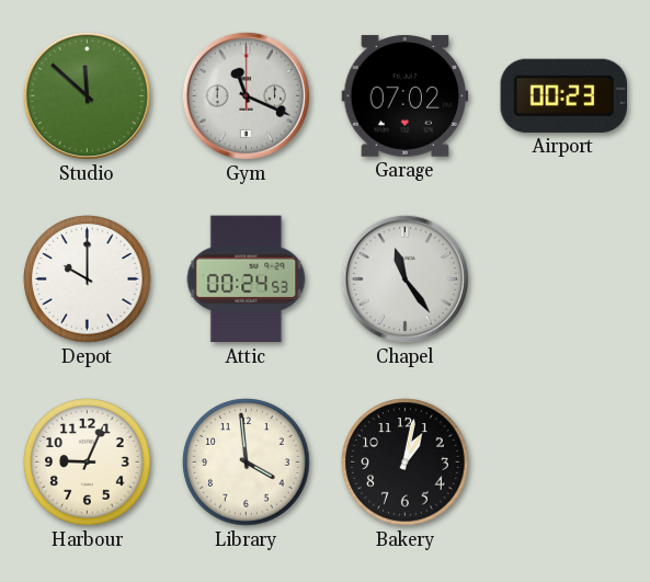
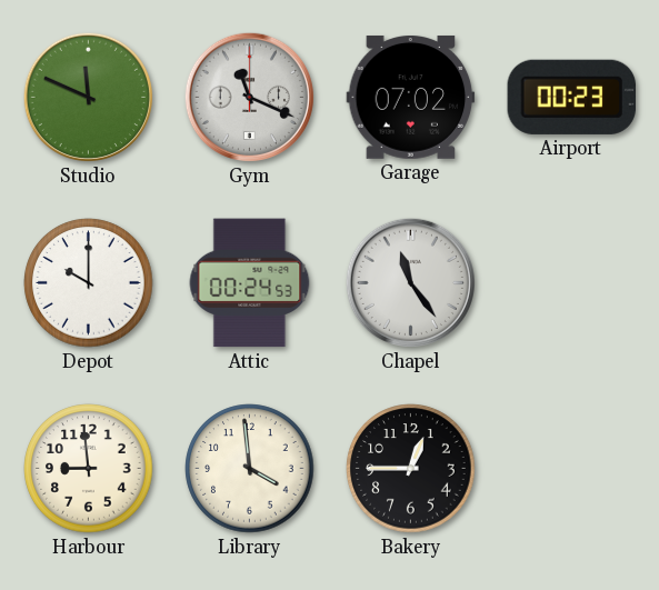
Studio: 11:52 -> 11:49
Harbour: 9:04 -> 8:59
Bakery: 1:02 -> 12:45
